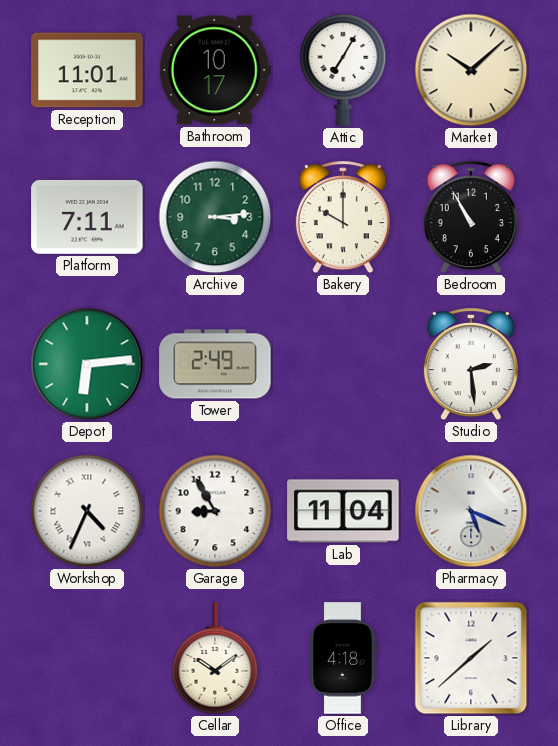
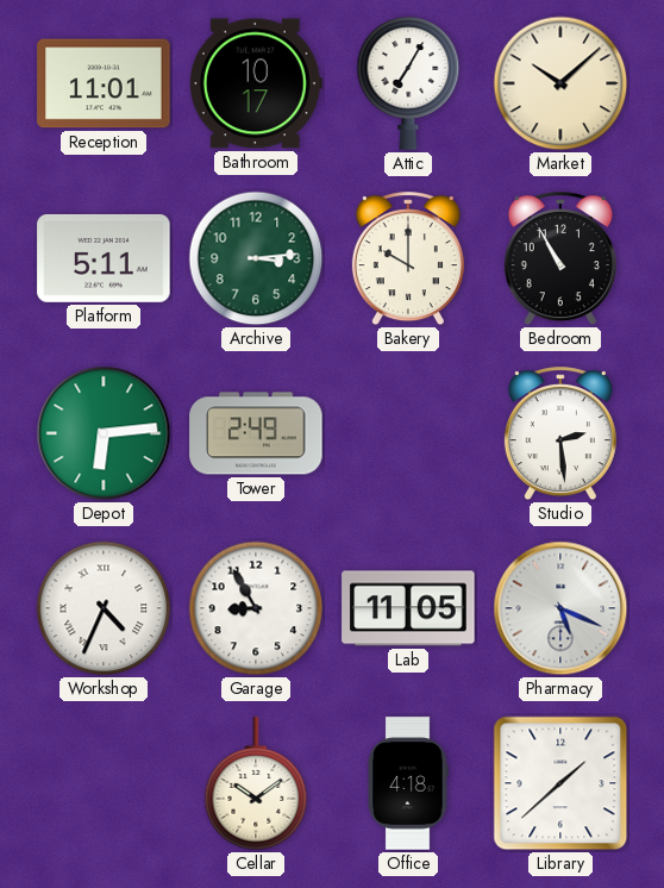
Platform: 7:11 -> 5:11
Lab: 11:04 -> 11:05
